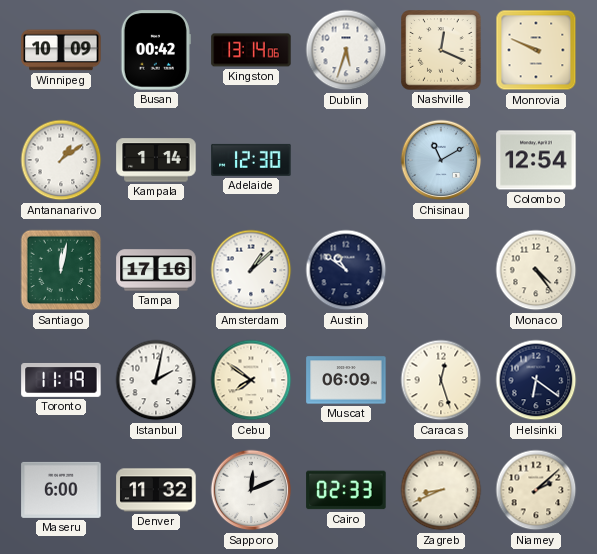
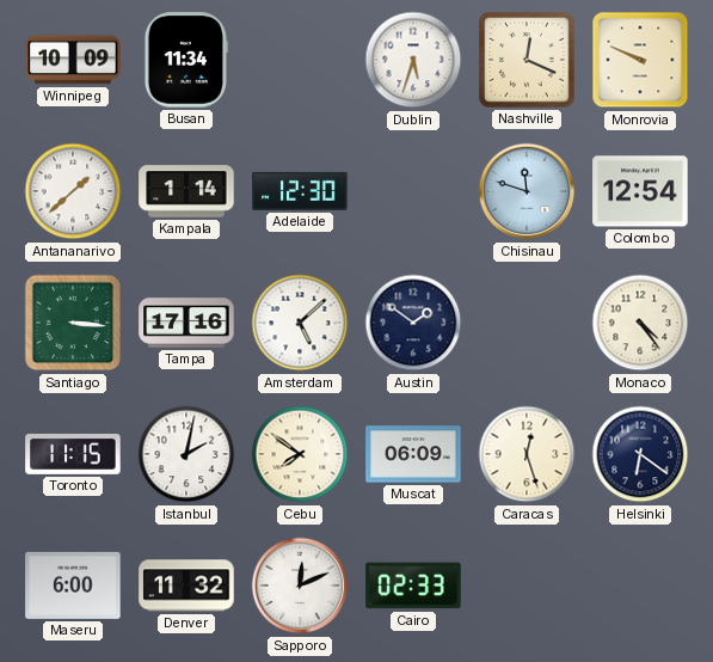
Busan: 00:42 -> 11:34
Kingston: 13:14 -> none
Antananarivo: 1:09 -> 1:38
Chisinau: 11:10 -> 11:48
Santiago: 12:02 -> 3:16
Amsterdam: 1:08 -> 5:08
Austin: 10:51 -> 1:51
Toronto: 11:19 -> 11:15
Zagreb: 8:41 -> none
Niamey: 2:08 -> none
